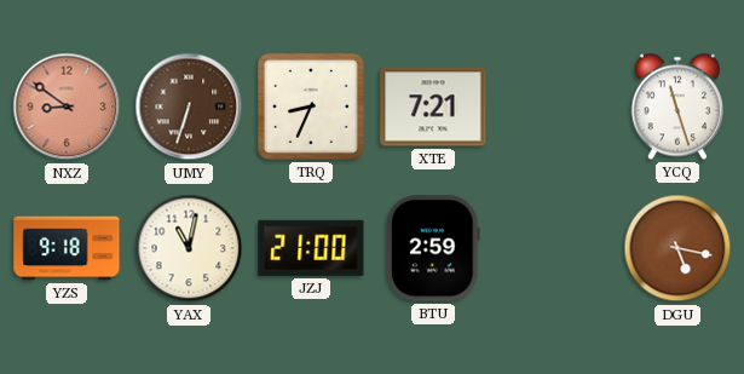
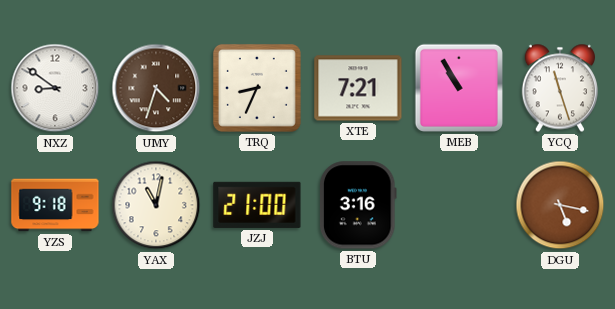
NXZ dial: salmon -> white
UMY: 6:33 -> 4:33
MEB: none -> 10:55
BTU: 2:59 -> 3:16
